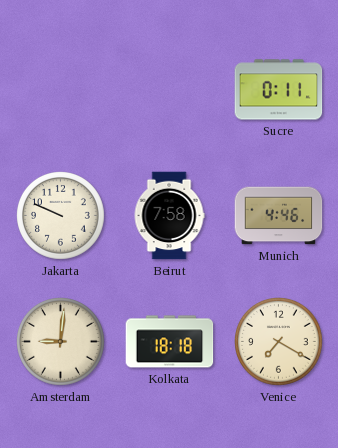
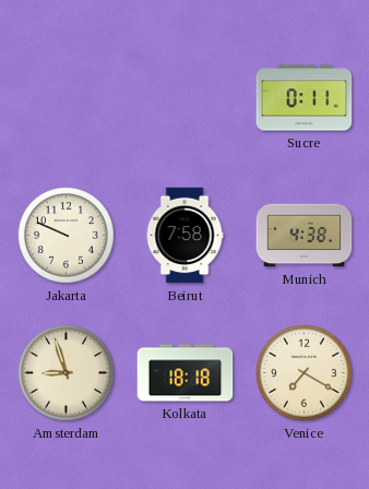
Munich: 4:46 -> 4:38
Amsterdam: 9:01 -> 8:57
